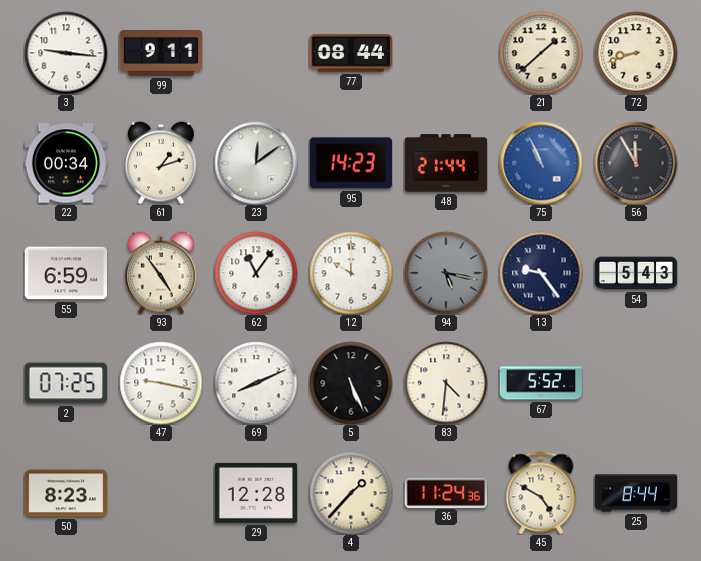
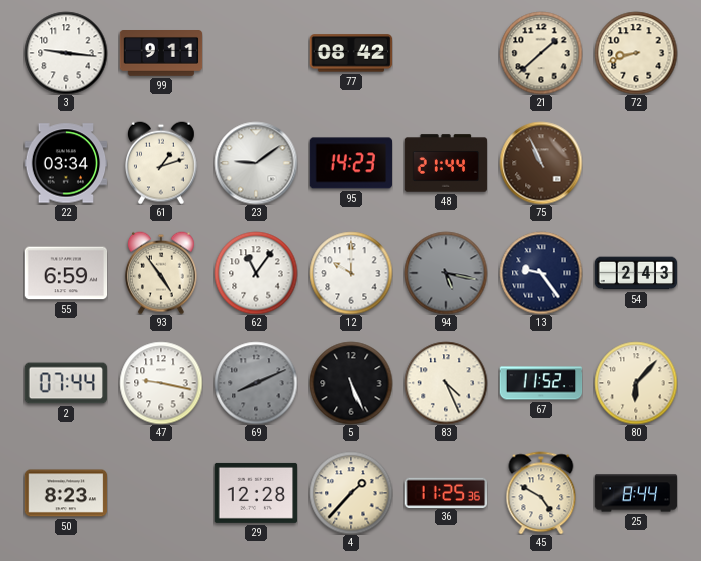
77: 08:44 -> 08:42
22: 00:34 -> 03:34
23: 12:09 -> 9:09
75 dial: blue -> brown
56: 11:55 -> none
54: 5:43 -> 2:43
2: 07:25 -> 07:44
69 dial: white -> grey
83: 4:31 -> 4:26
67: 5:52 -> 11:52
80: none -> 6:07
36: 11:24 -> 11:25
